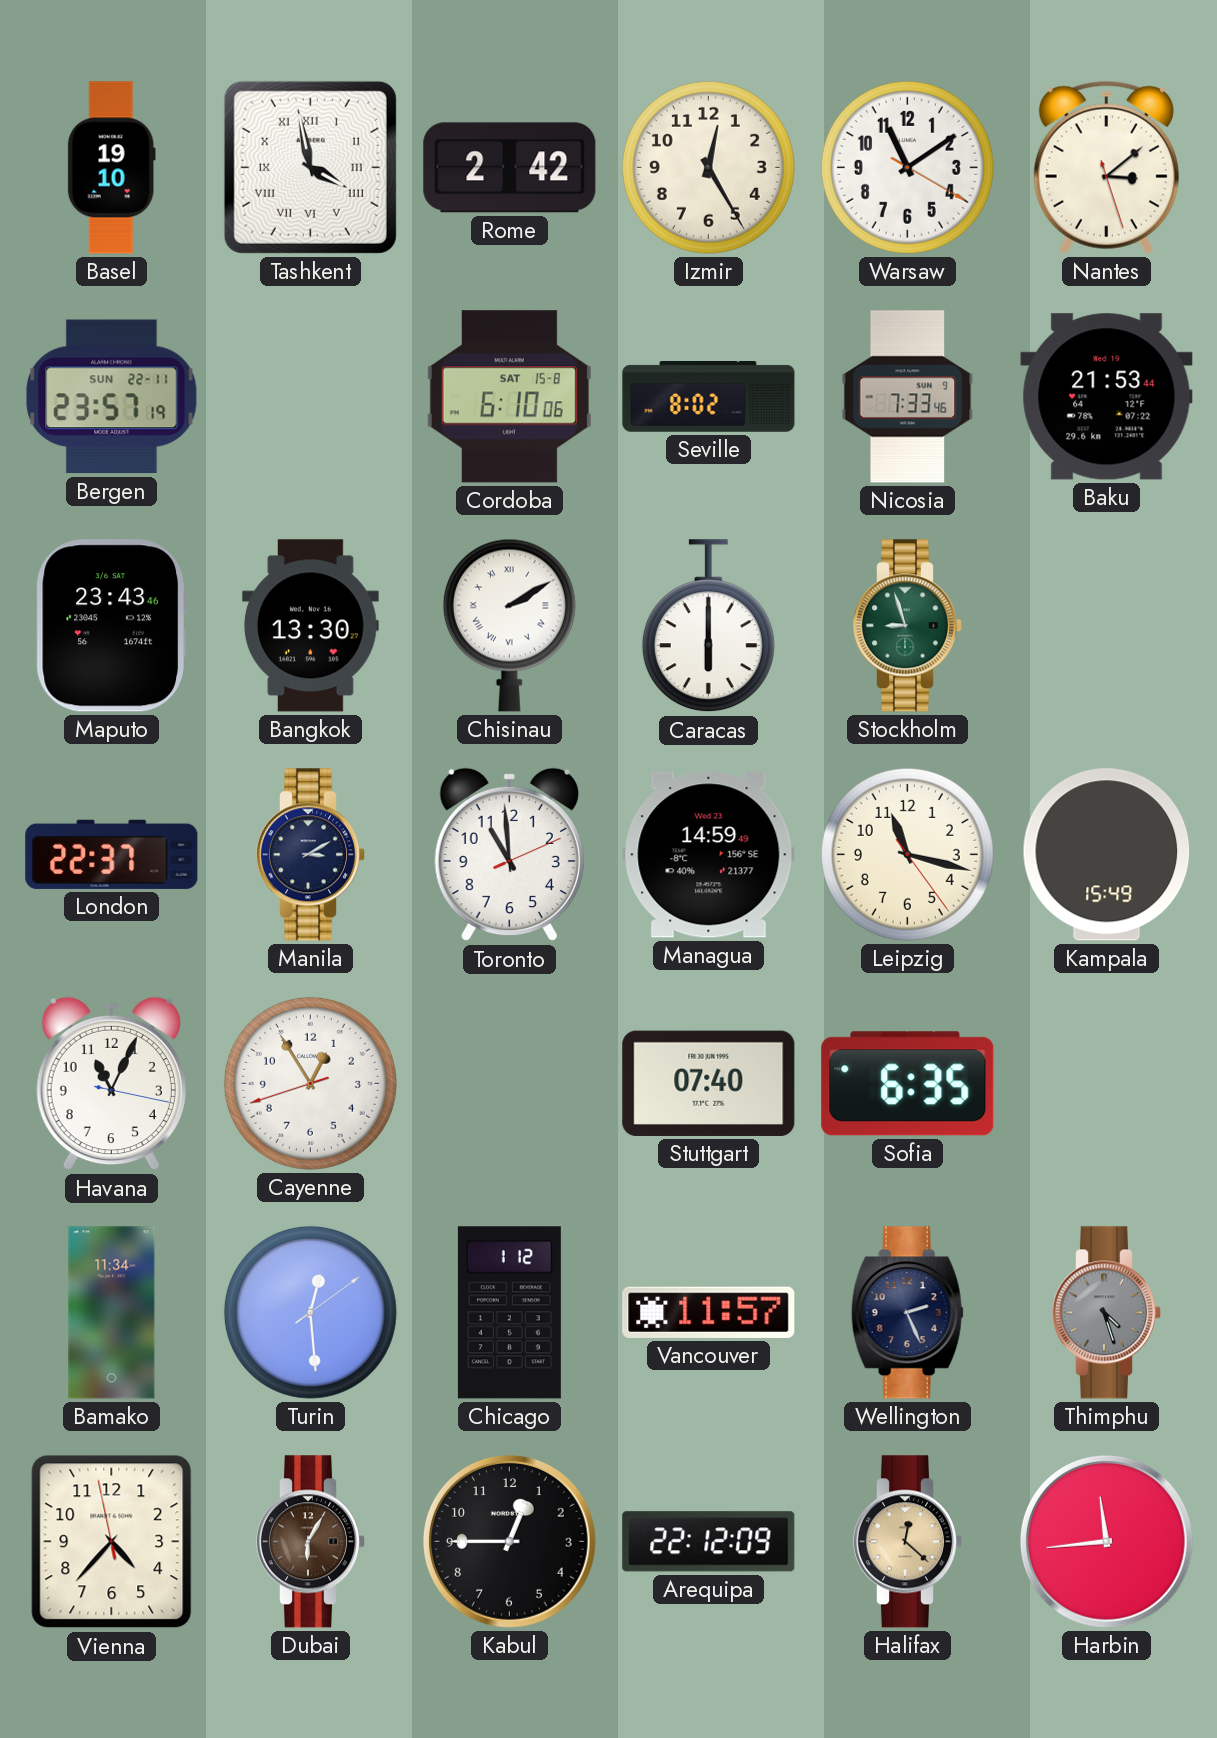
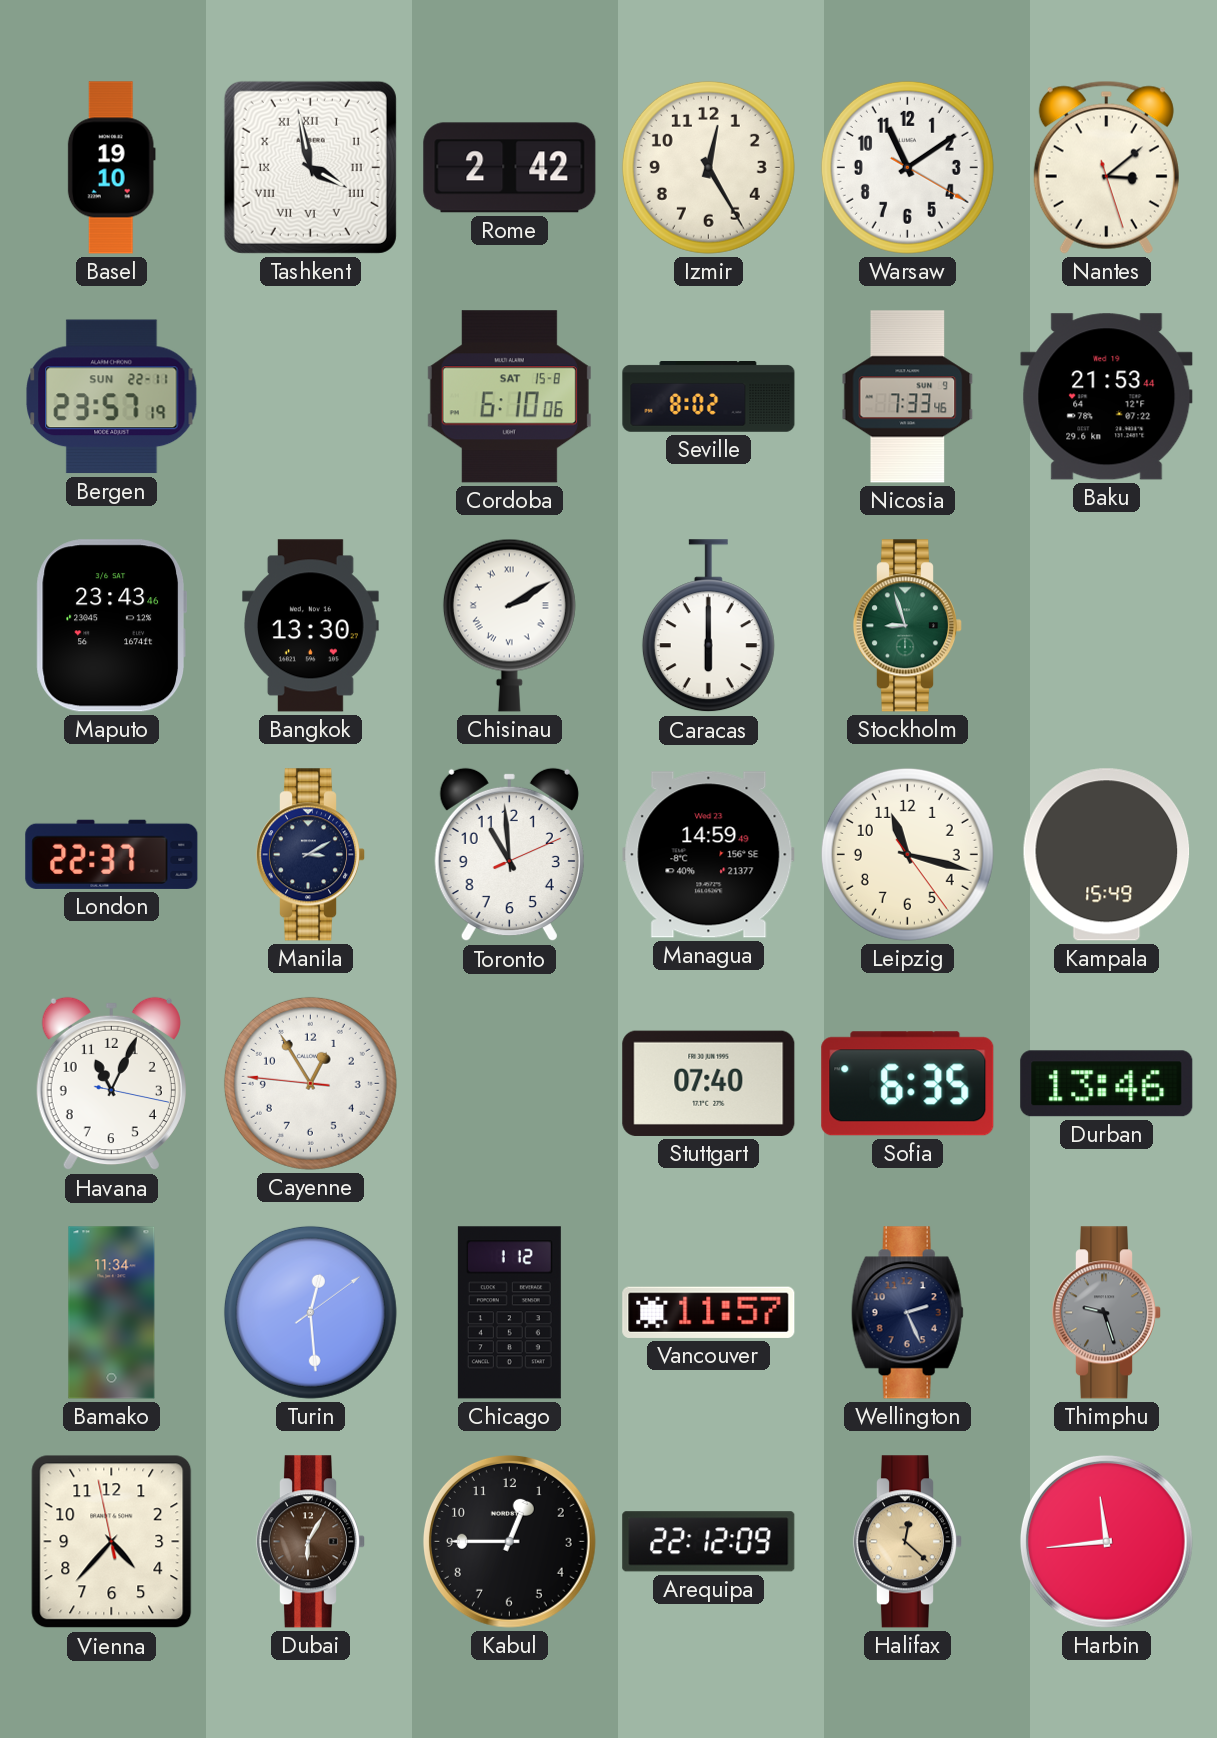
Cayenne: 12:54:42 -> 12:54:46
Durban: none -> 13:46
Thimphu: 4:27 -> 9:27
